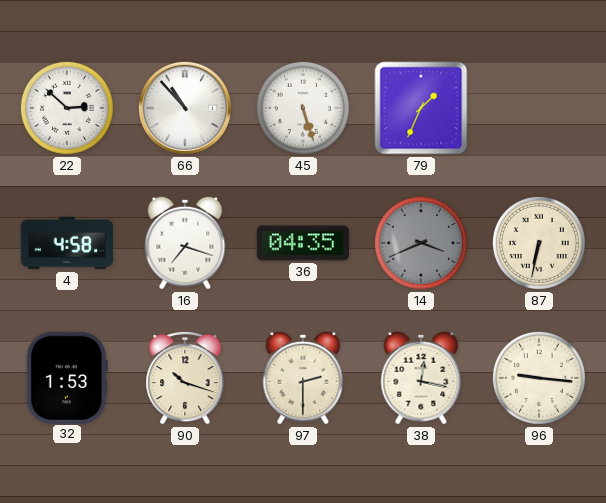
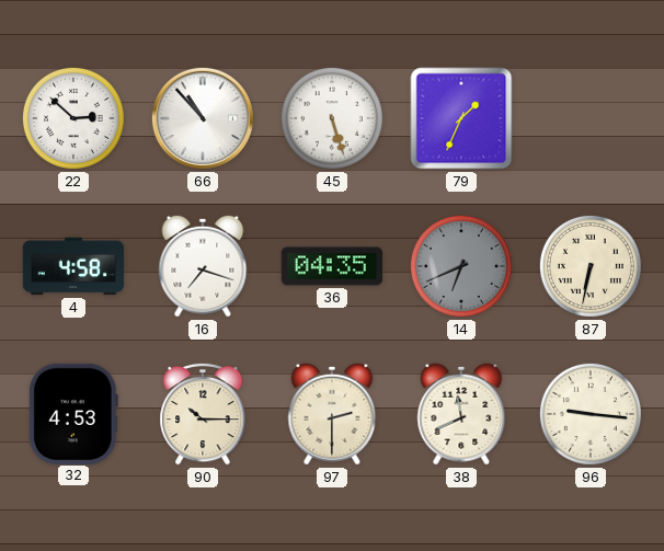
14: 3:41 -> 6:41
32: 1:53 -> 4:53
90: 10:18 -> 10:15
38: 12:17 -> 11:41
